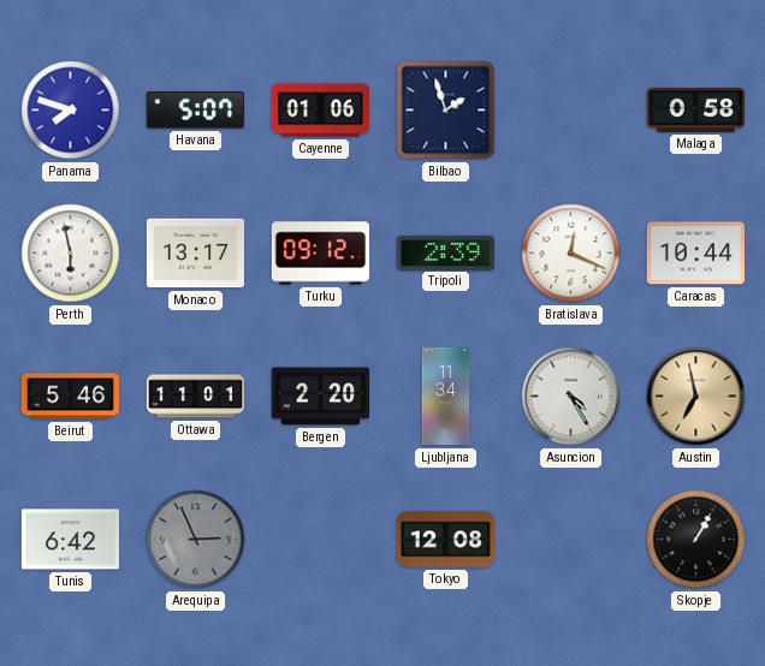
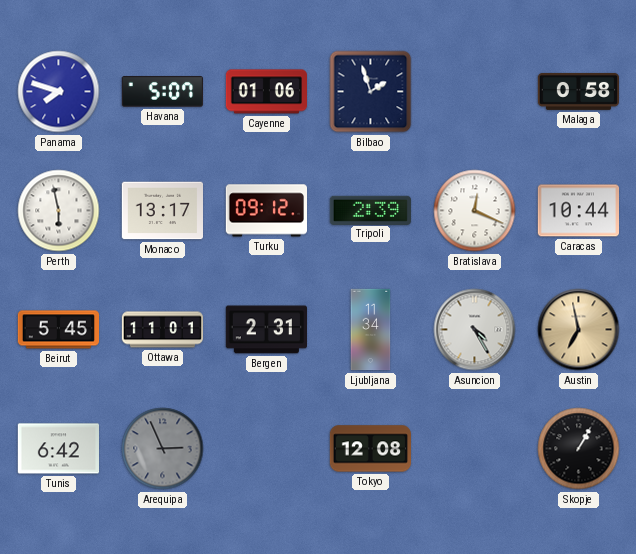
Beirut: 5:46 -> 5:45
Bergen: 2:20 -> 2:31
